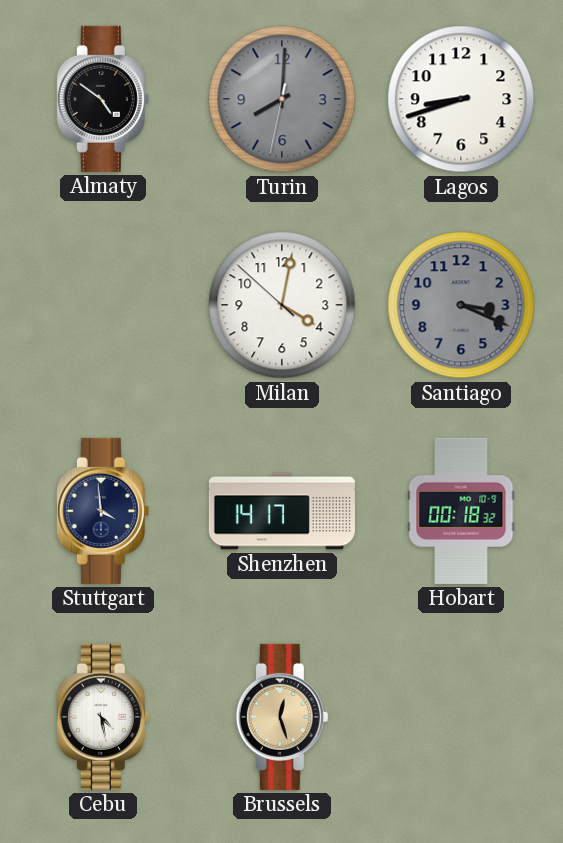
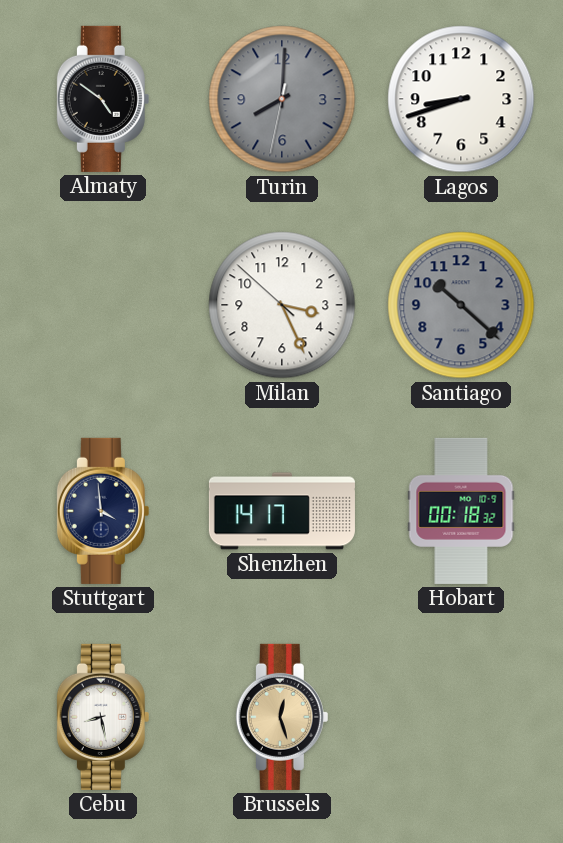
Milan: 4:01 -> 3:25
Santiago: 3:19 -> 10:22
Cebu: 4:28 -> 8:28
